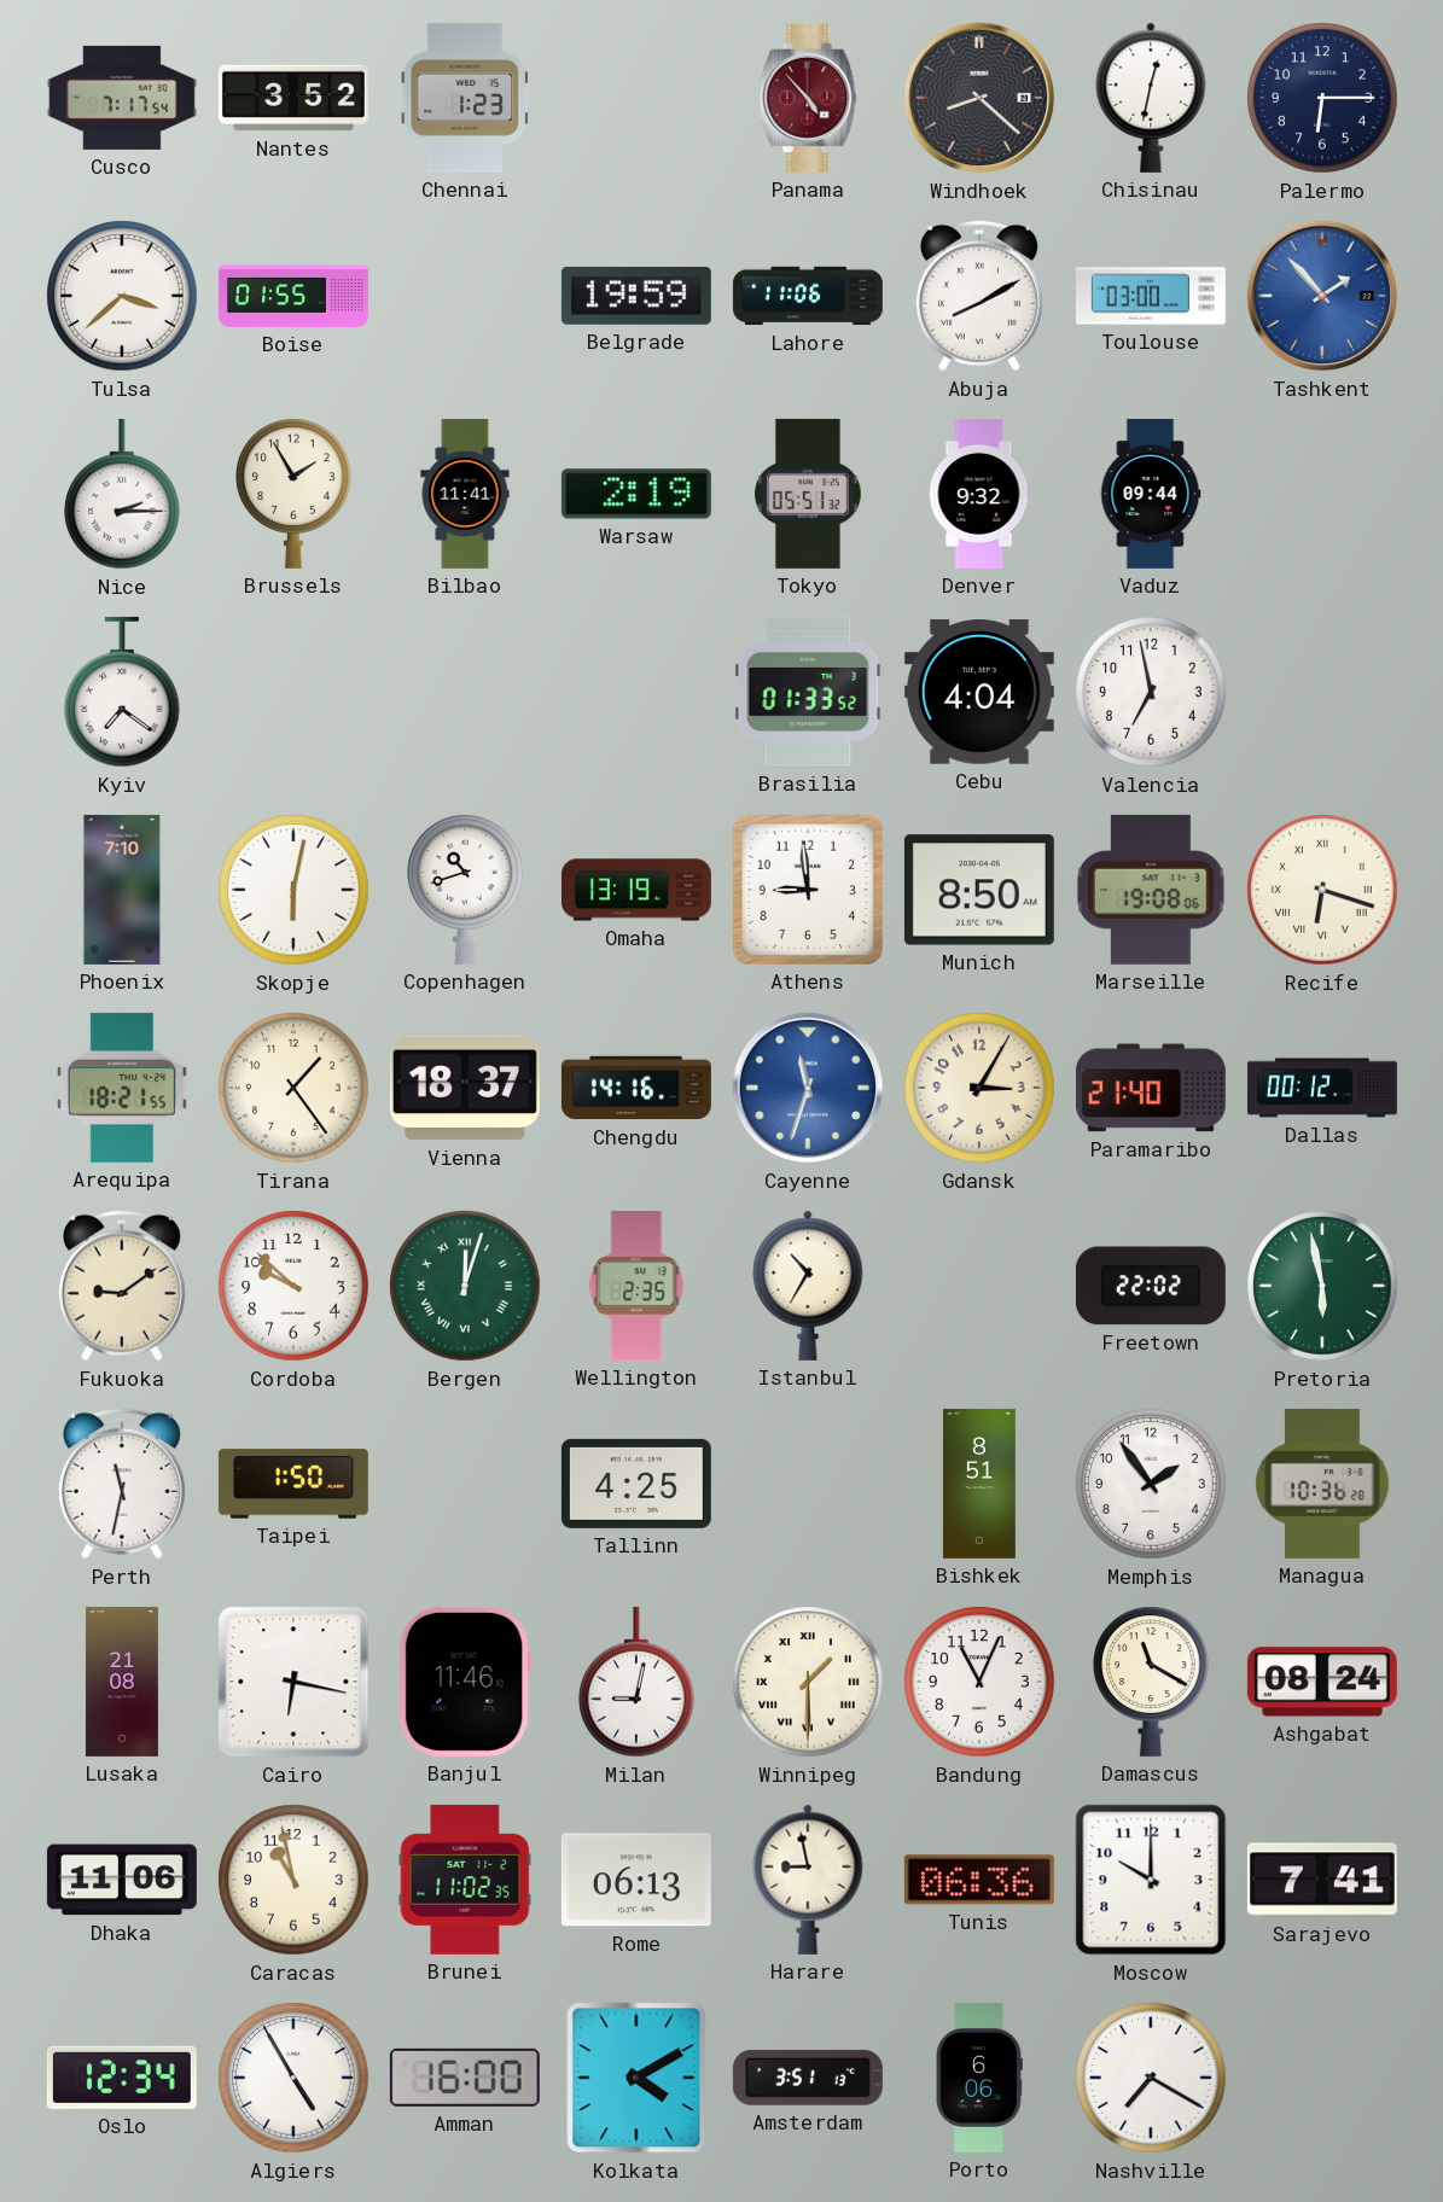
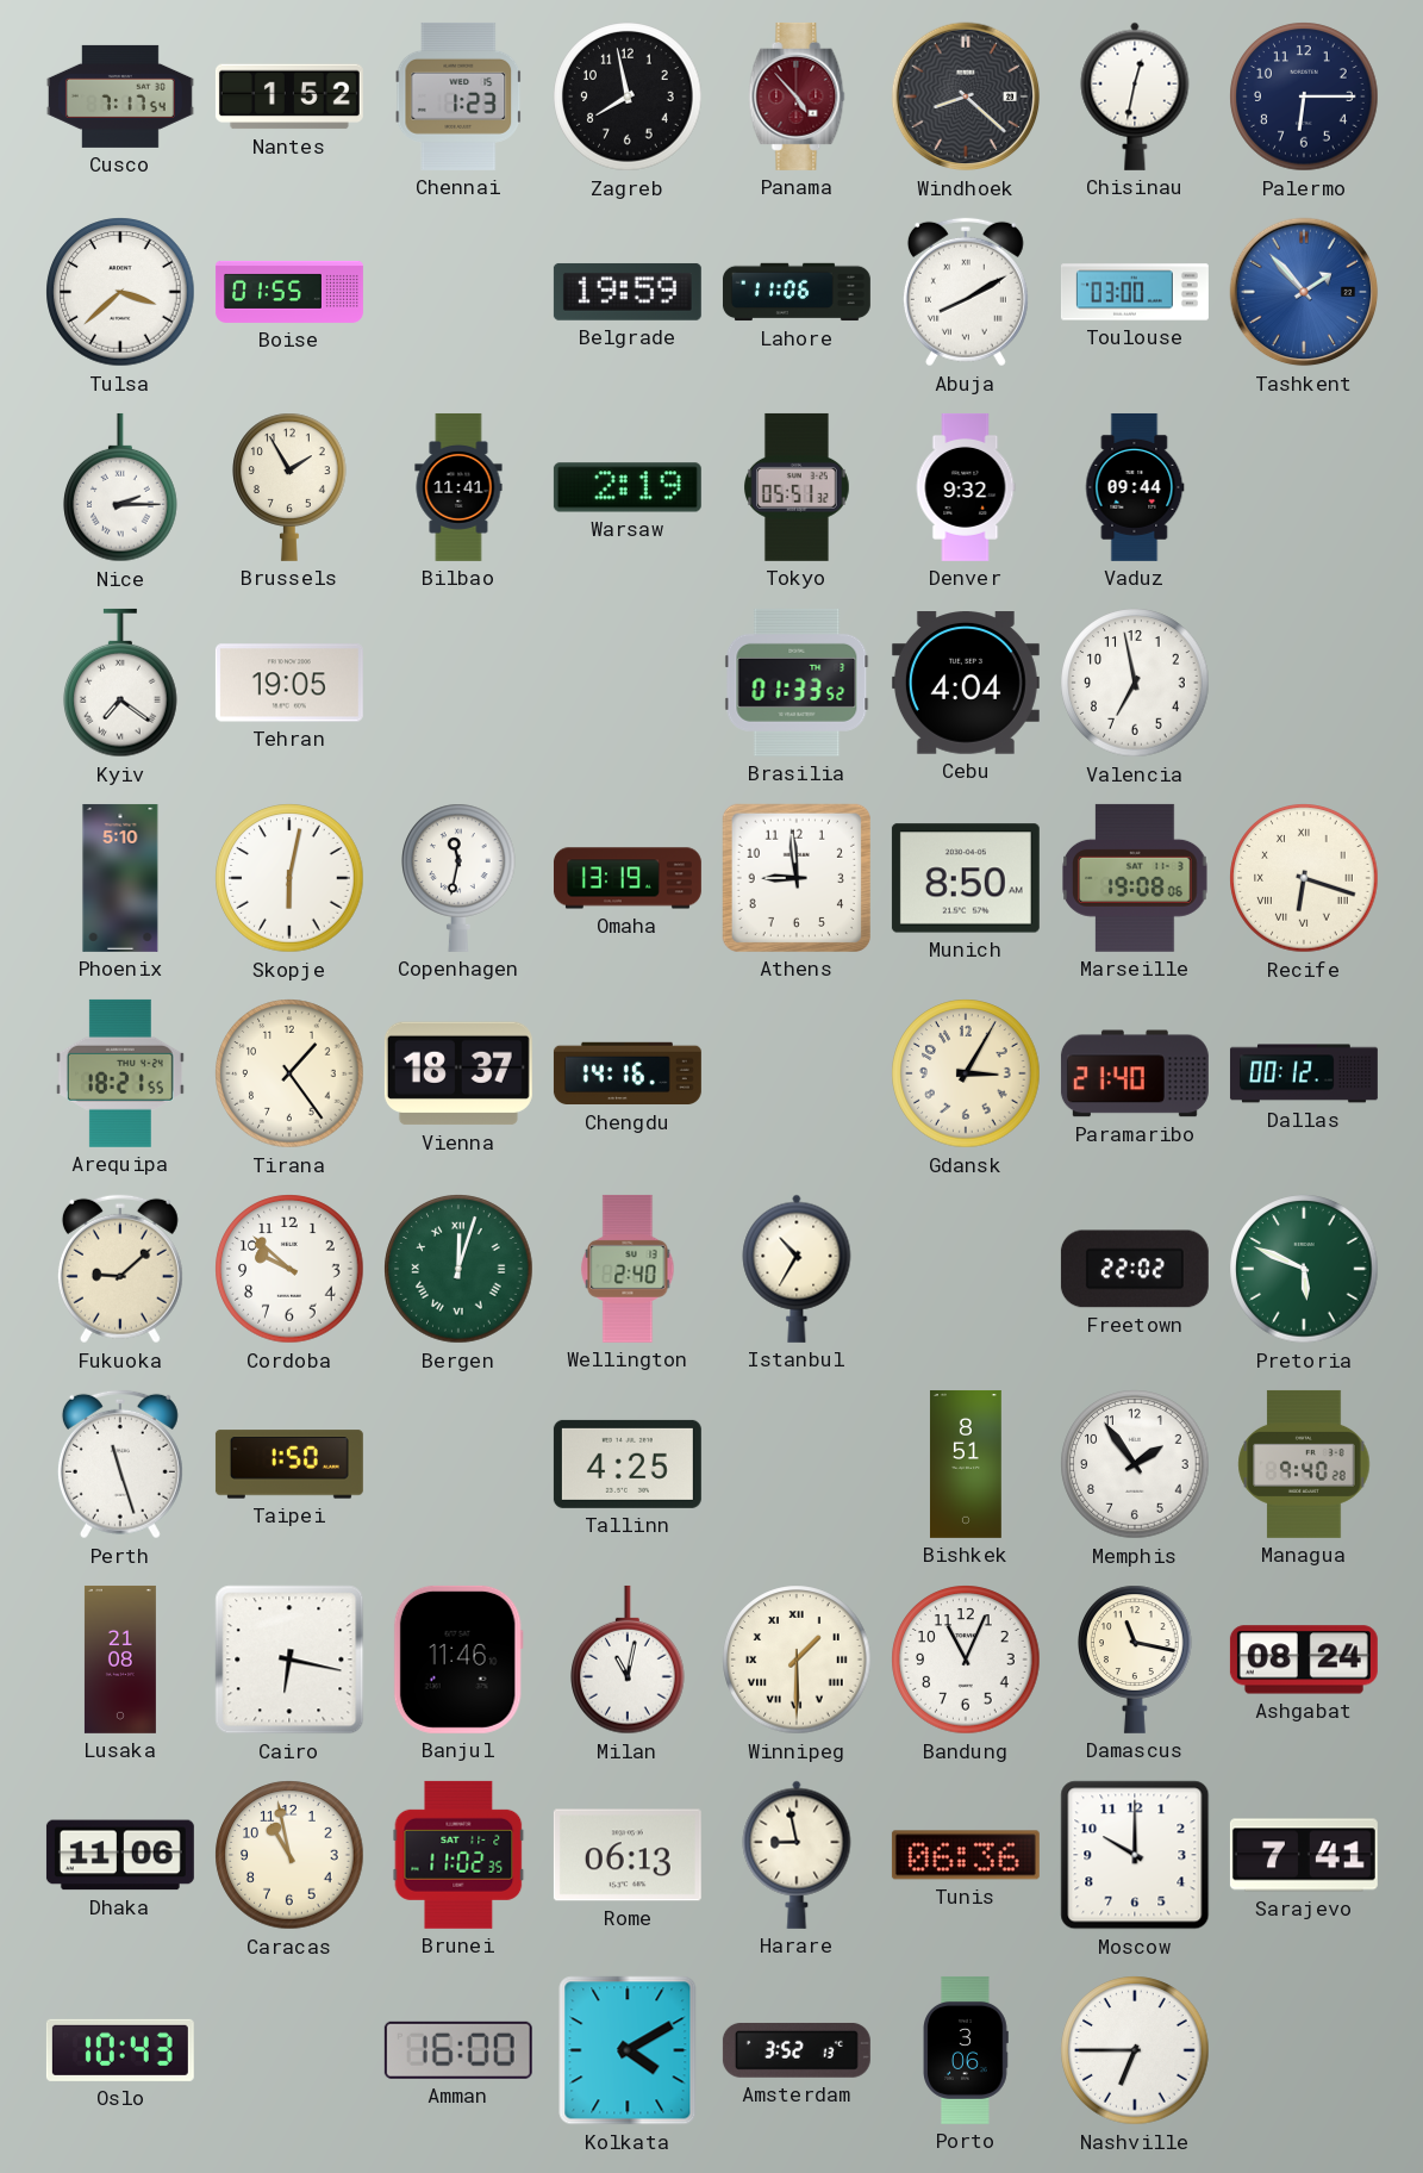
Nantes: 3:52 -> 1:52
Zagreb: none -> 7:58
Tehran: none -> 19:05
Phoenix: 7:10 -> 5:10
Copenhagen: 10:42 -> 11:32
Cayenne: 11:33 -> none
Fukuoka: 9:09 -> 9:08
Wellington: 2:35 -> 2:40
Pretoria: 5:58 -> 5:49
Perth: 11:32 -> 11:27
Managua: 10:36 -> 9:40
Milan: 9:02 -> 11:02
Damascus: 11:20 -> 11:17
Oslo: 12:34 -> 10:43
Algiers: 4:55 -> none
Amsterdam: 3:51 -> 3:52
Porto: 6:06 -> 3:06
Nashville: 7:20 -> 6:45
